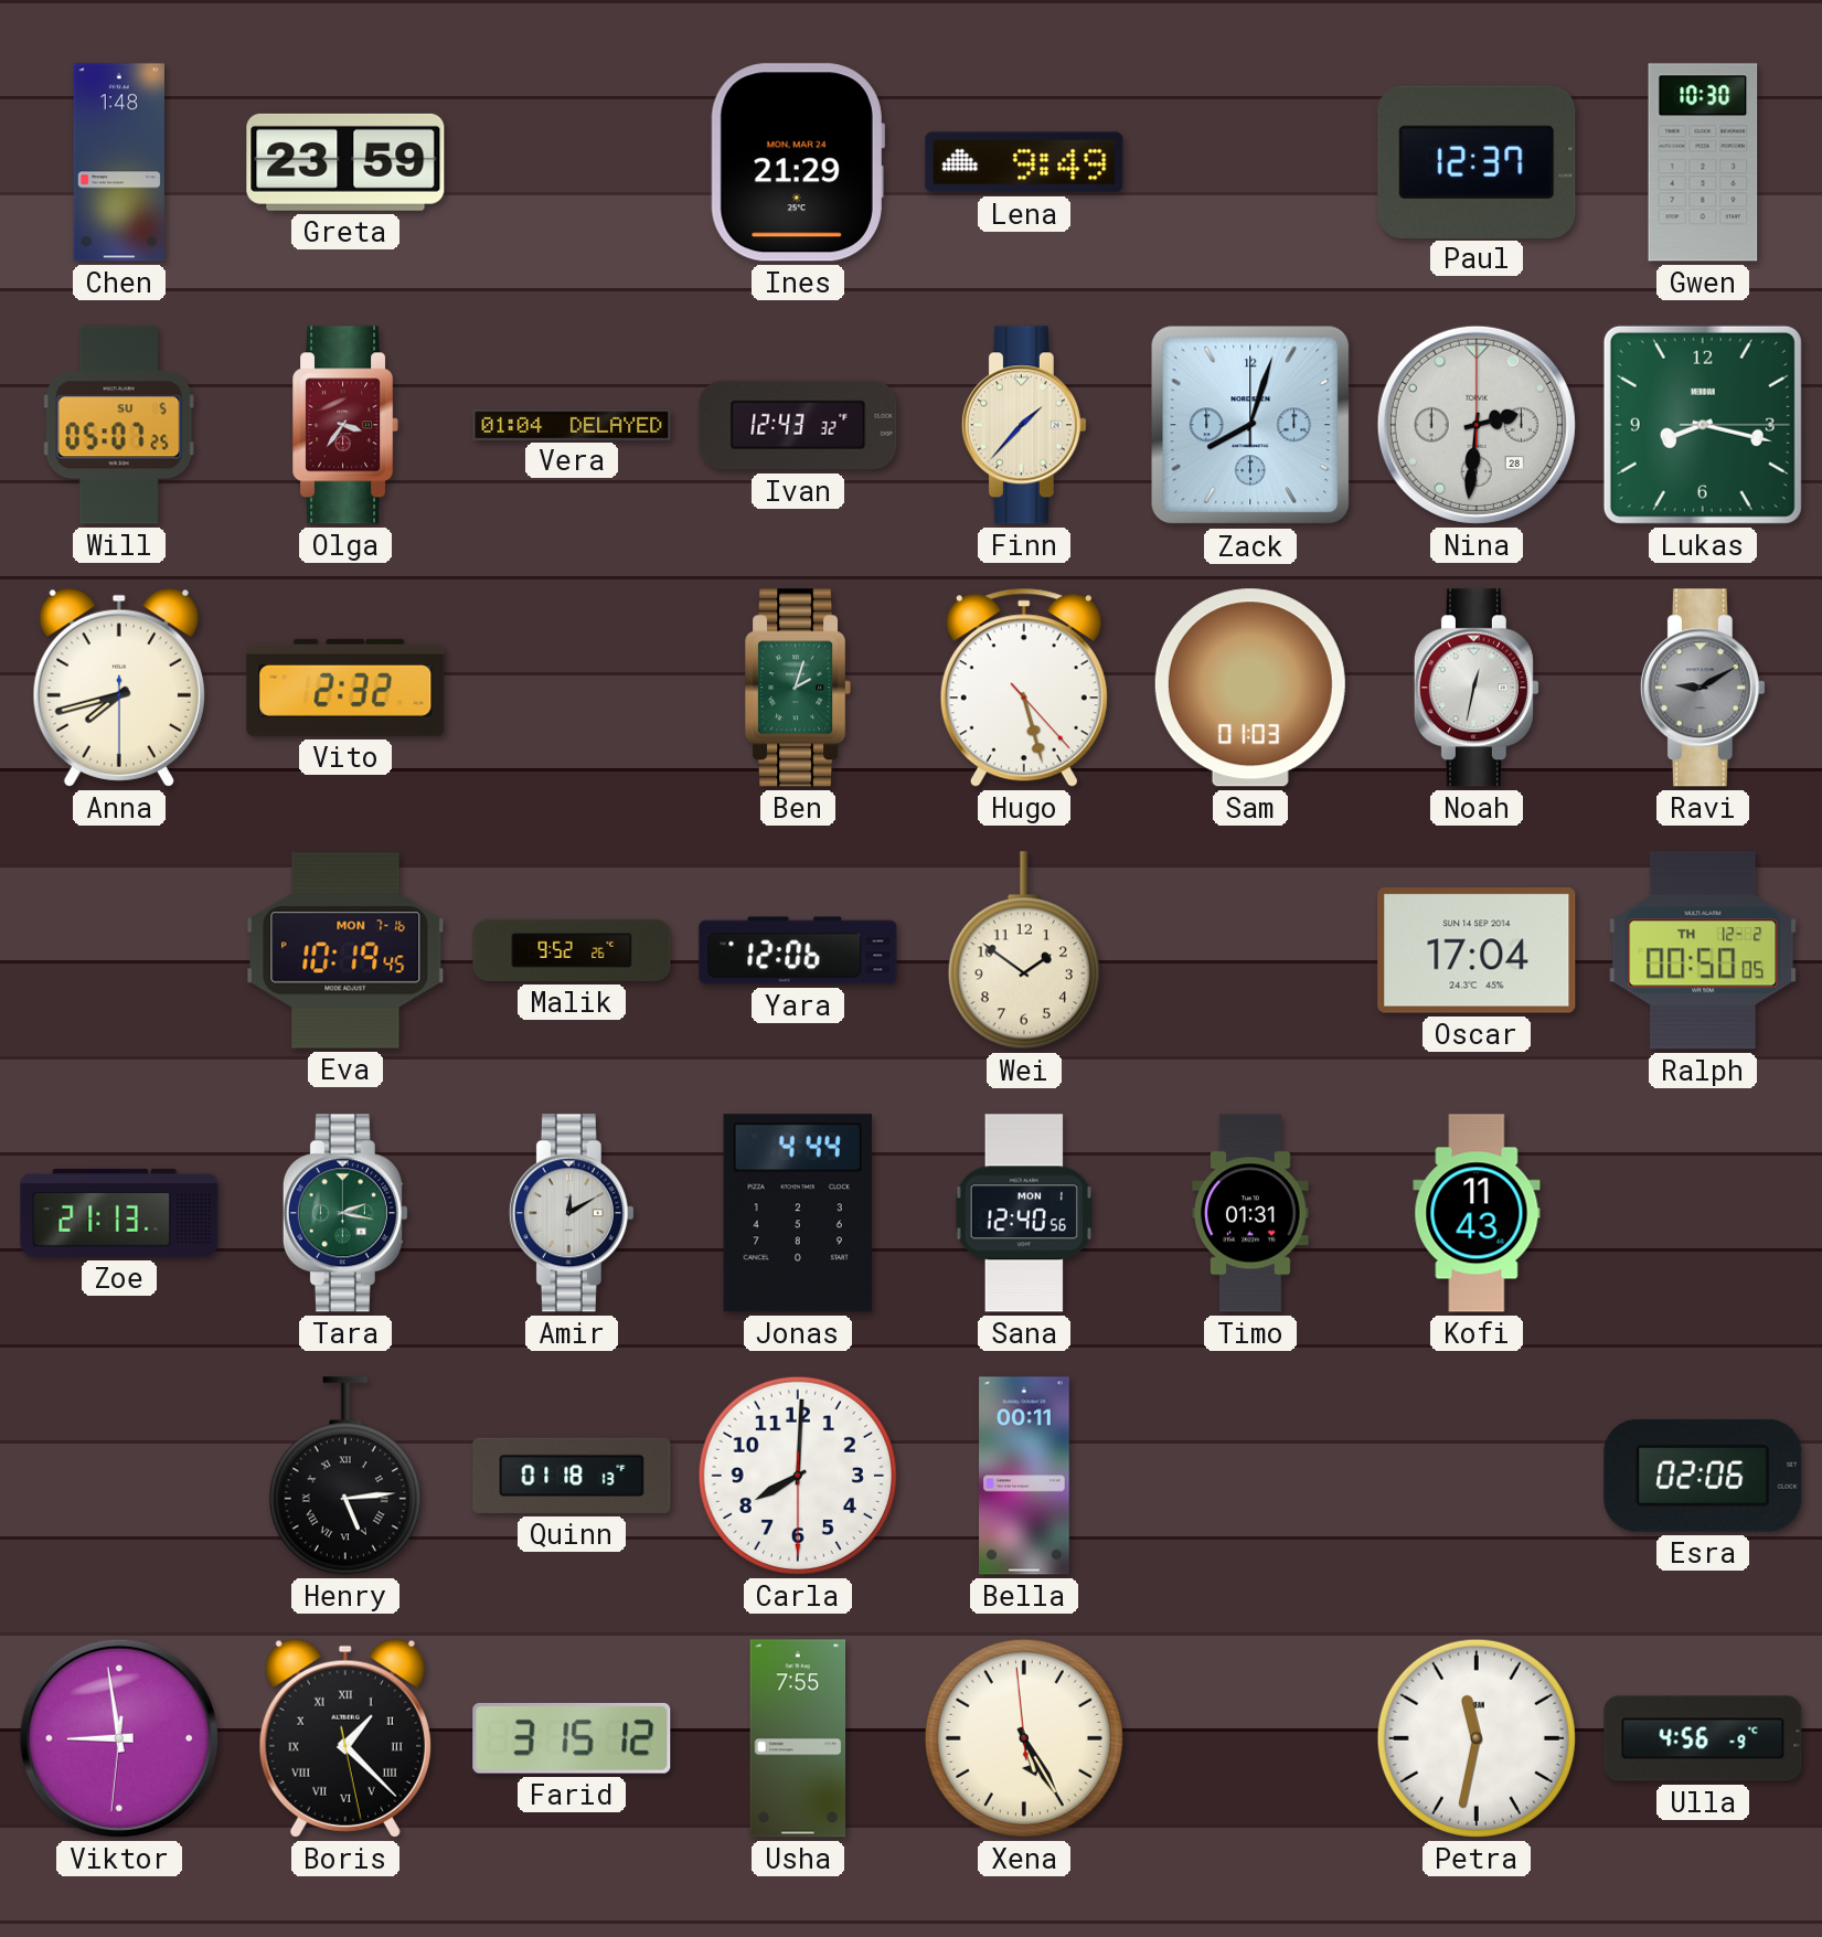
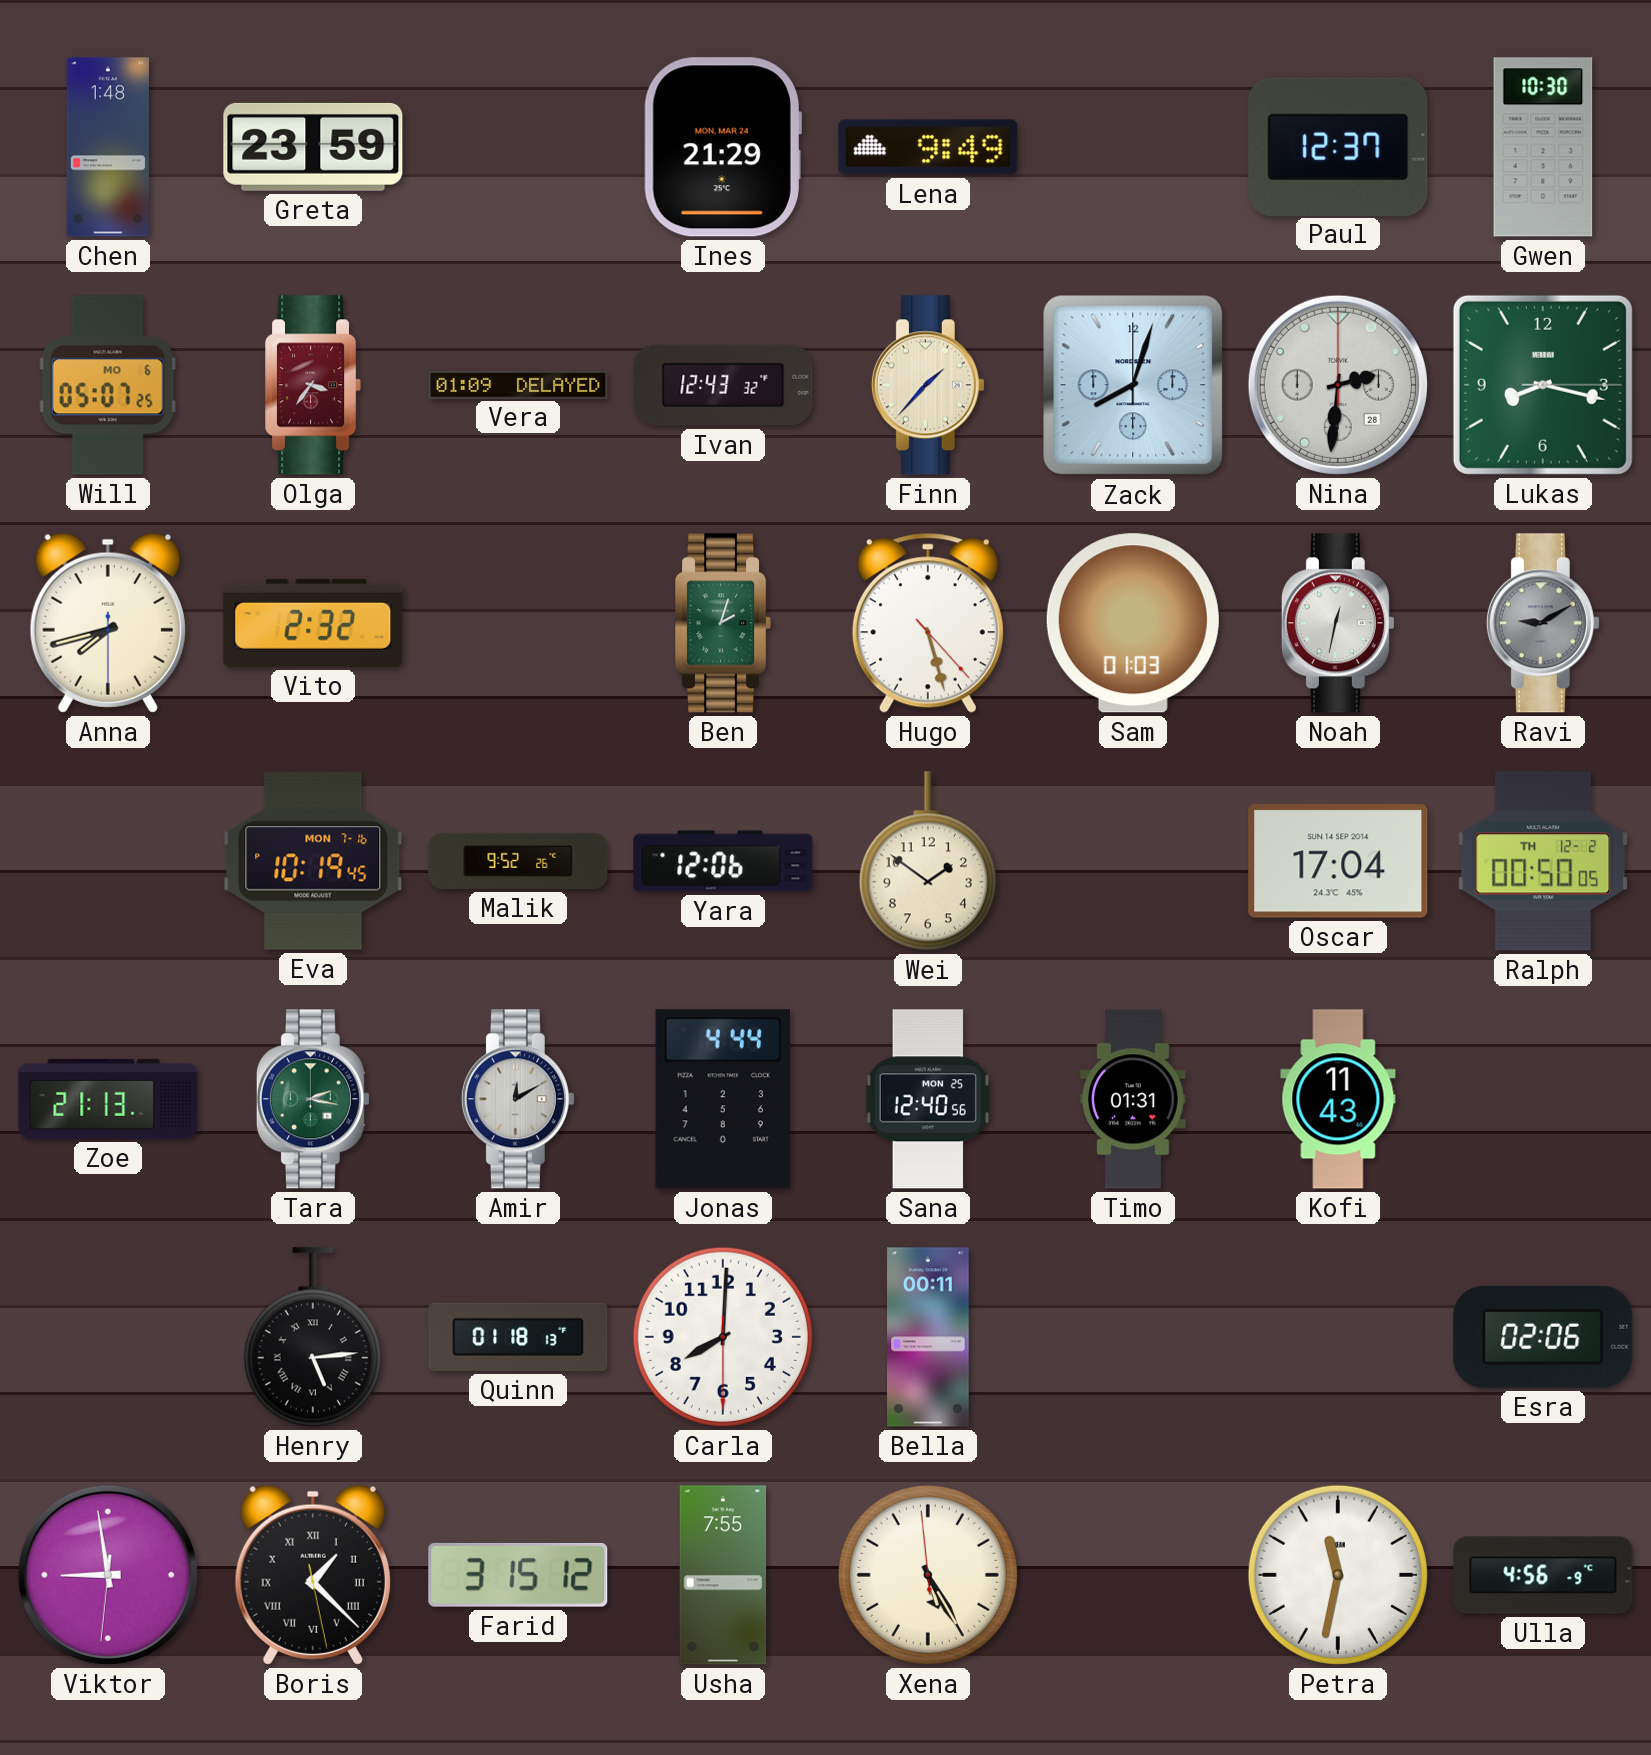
Will date: SU 5 -> MO 6
Vera: 01:04 -> 01:09
Sana date: MON 1 -> MON 25
